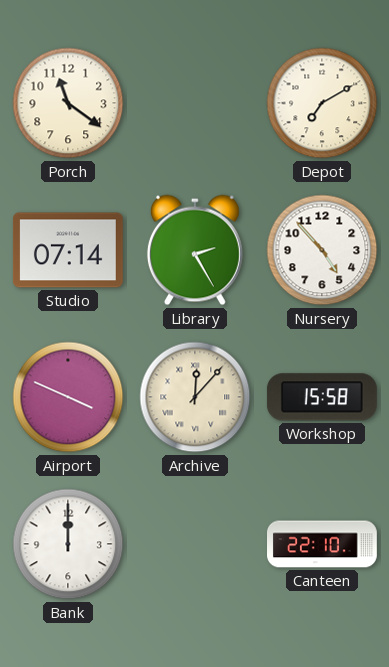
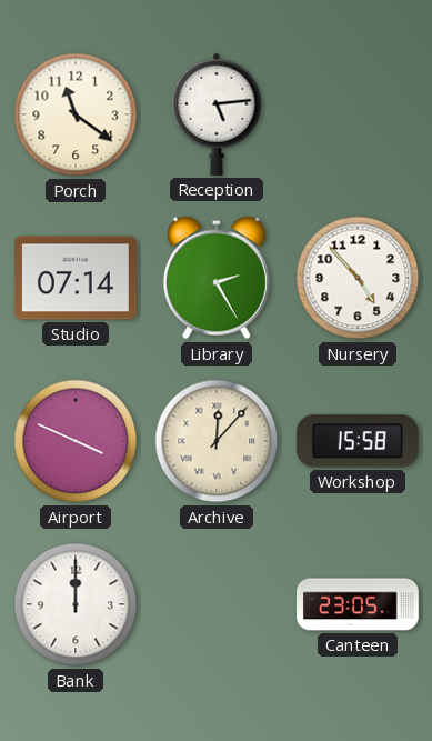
Reception: none -> 5:14
Depot: 7:10 -> none
Canteen: 22:10 -> 23:05
